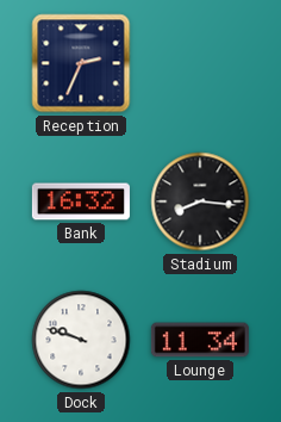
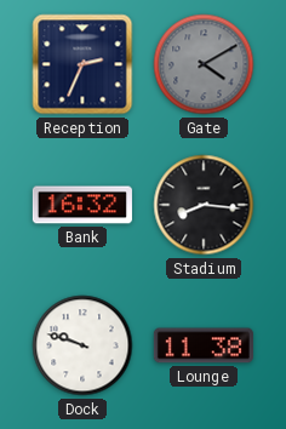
Gate: none -> 4:10
Lounge: 11:34 -> 11:38
